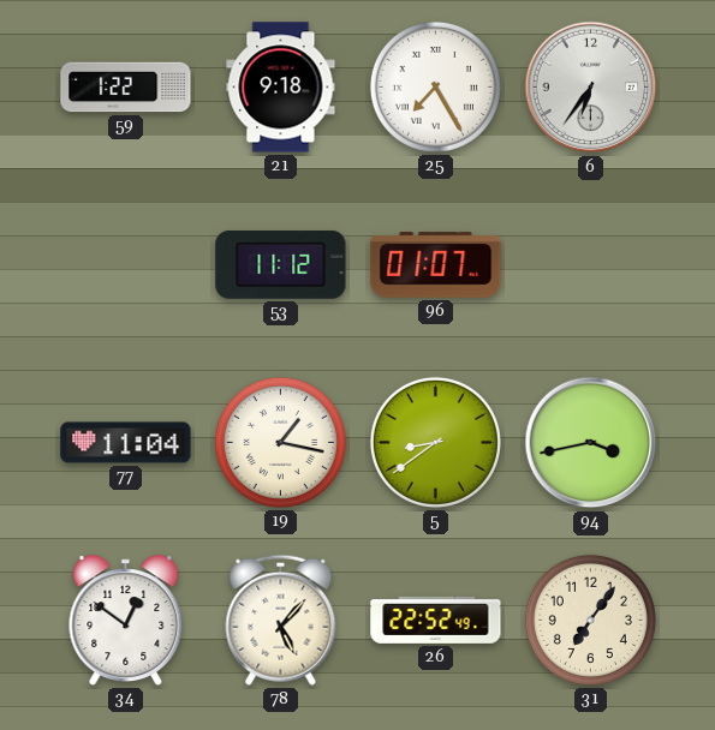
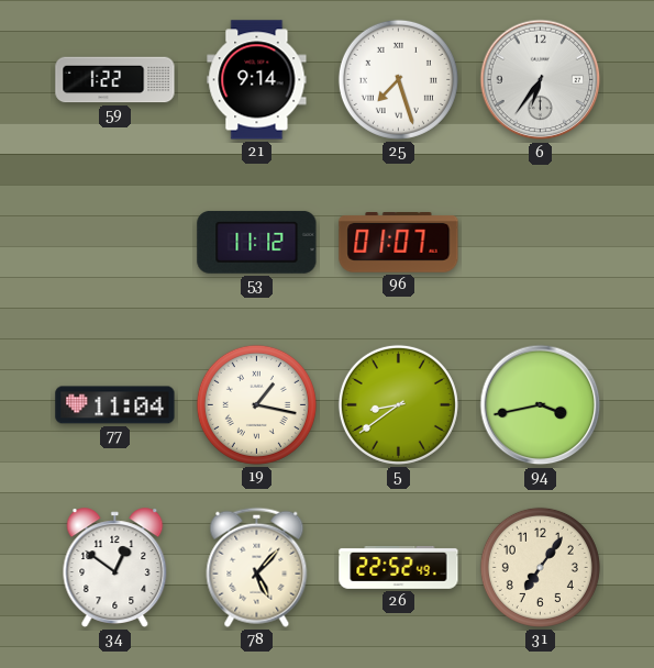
21: 9:18 -> 9:14
25: 7:25 -> 7:27
